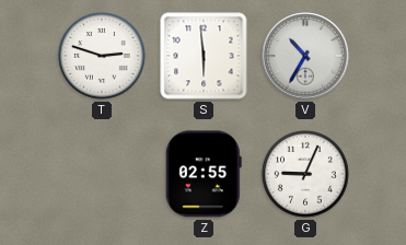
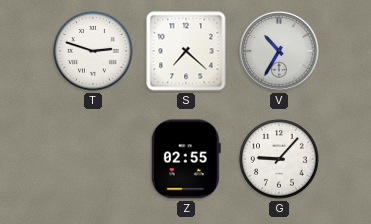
S: 5:59 -> 7:22
G: 9:04 -> 9:07
